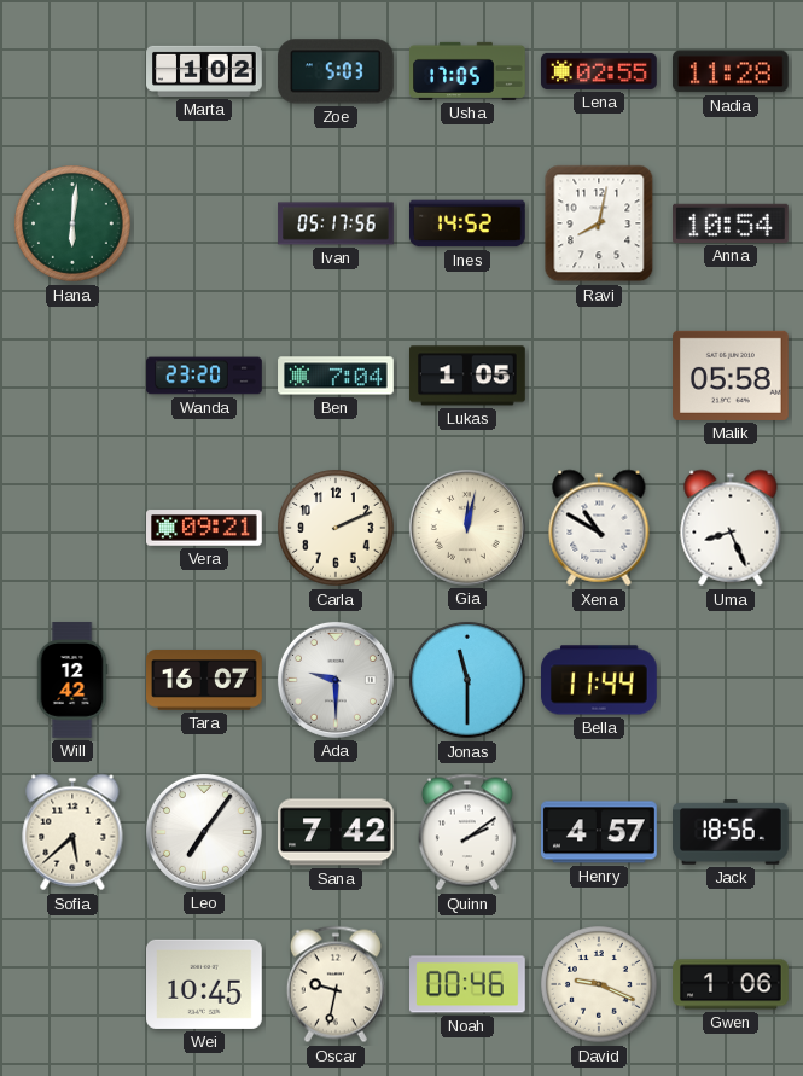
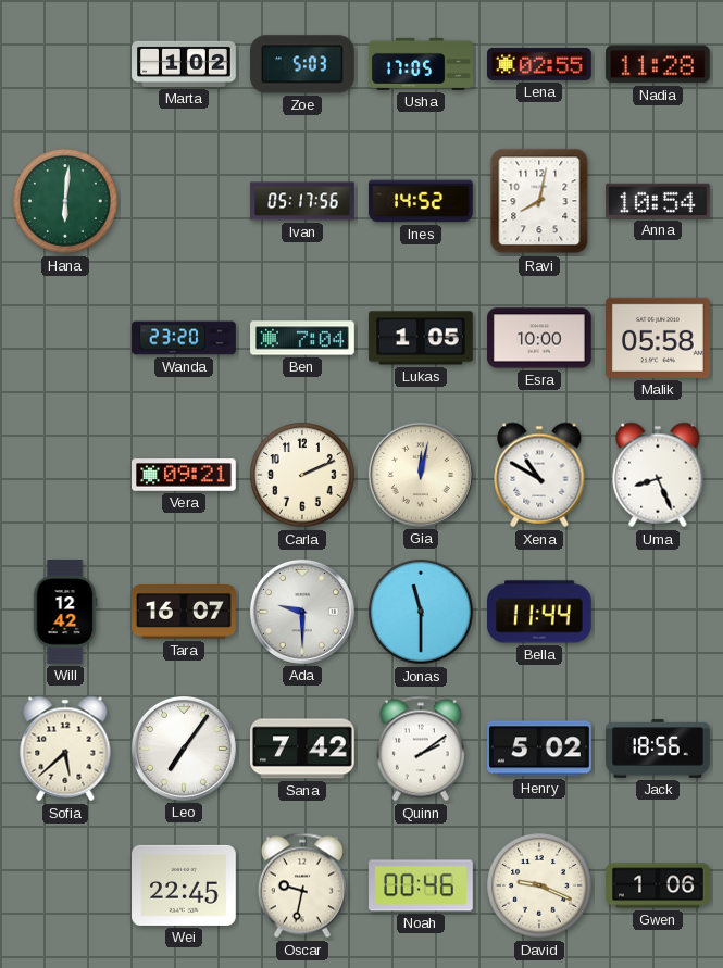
Esra: none -> 10:00
Henry: 4:57 -> 5:02
Wei: 10:45 -> 22:45
